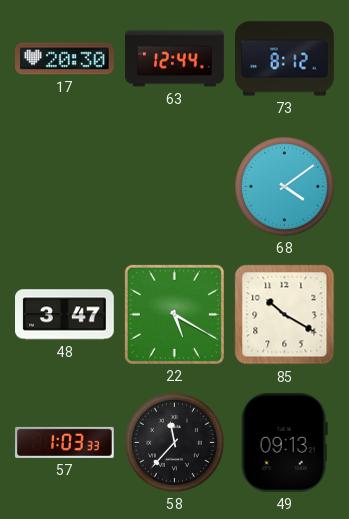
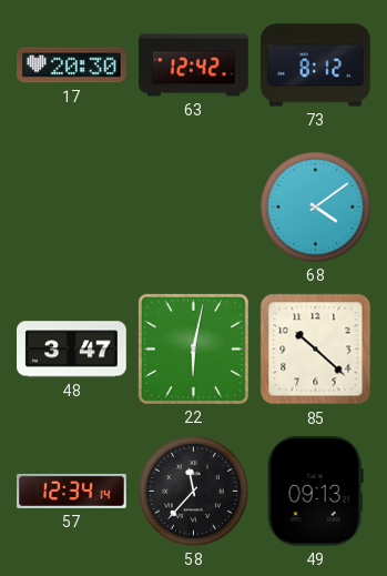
63: 12:44 -> 12:42
22: 5:20 -> 6:02
85: 10:20 -> 10:22
57: 1:03 -> 12:34
